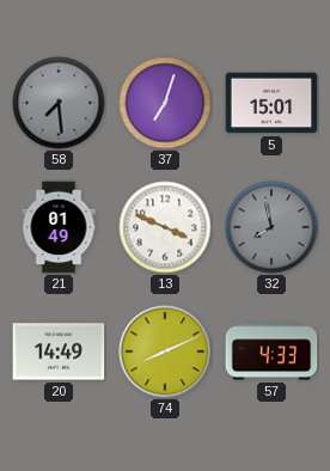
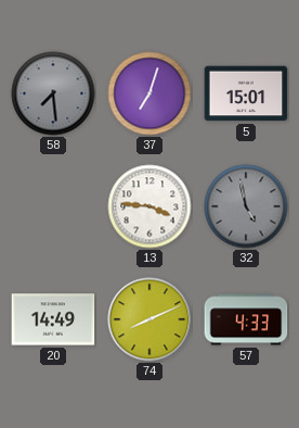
21: 01:49 -> none
13: 3:49 -> 3:46
32: 7:58 -> 4:58
